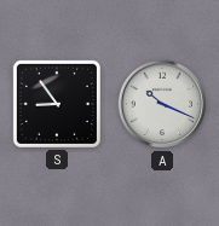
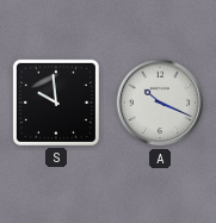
S: 8:54 -> 9:59
